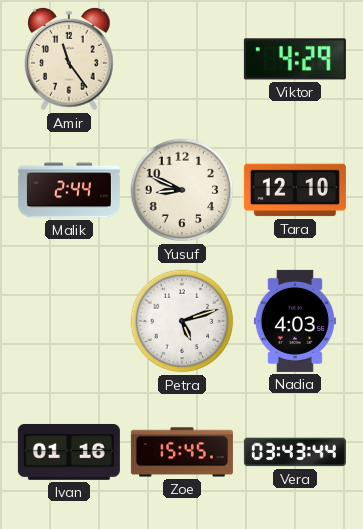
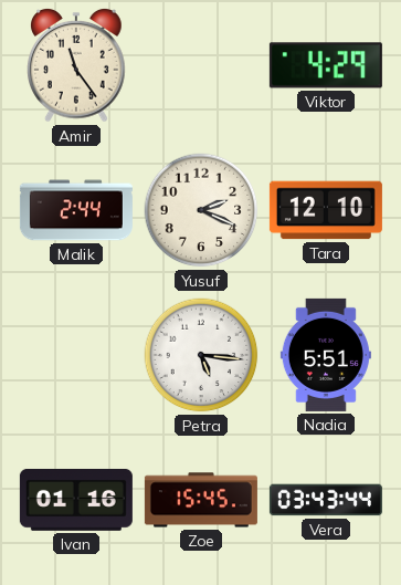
Yusuf: 8:49 -> 2:19
Petra: 5:12 -> 5:16
Nadia: 4:03 -> 5:51
